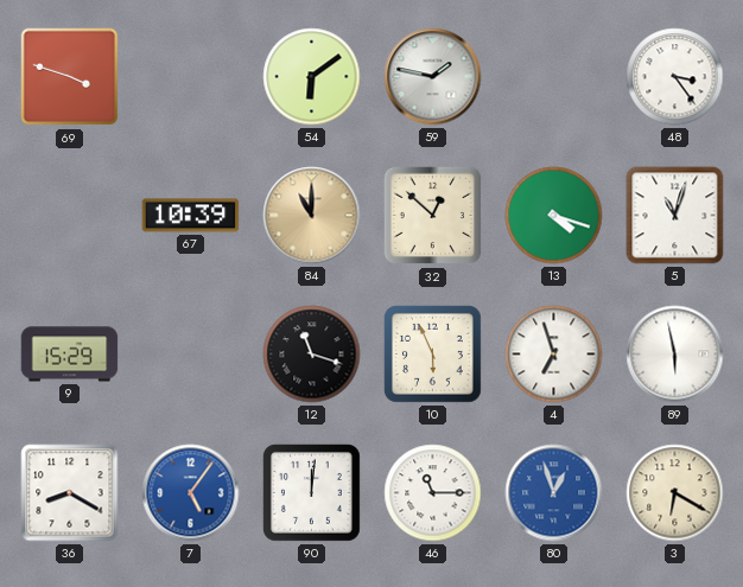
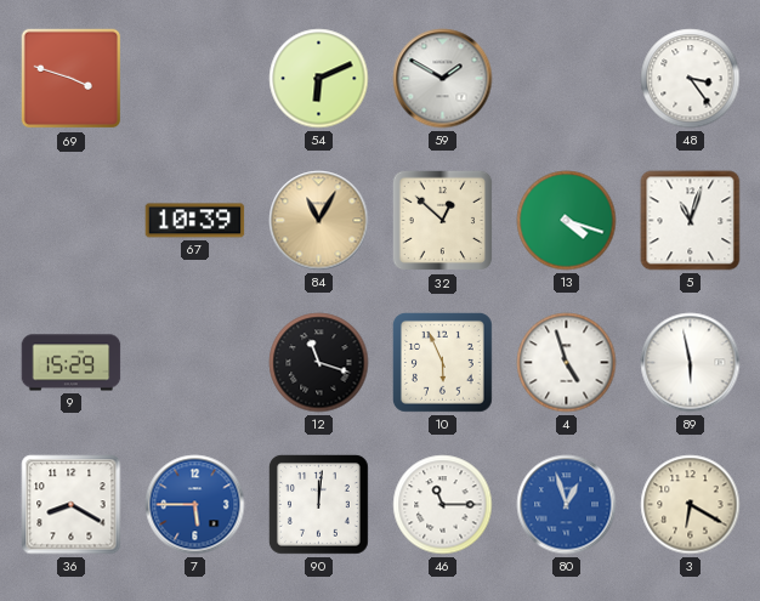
54: 6:09 -> 6:11
59: 1:47 -> 1:50
84: 11:00 -> 11:05
4: 6:57 -> 4:57
7: 5:06 -> 5:45
